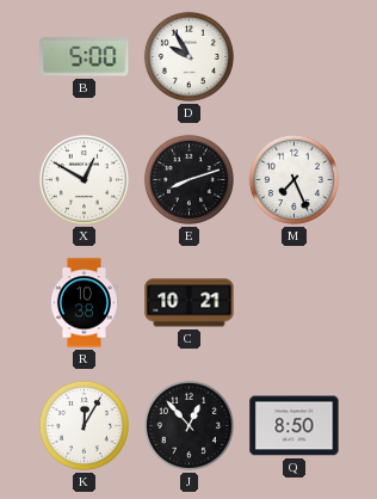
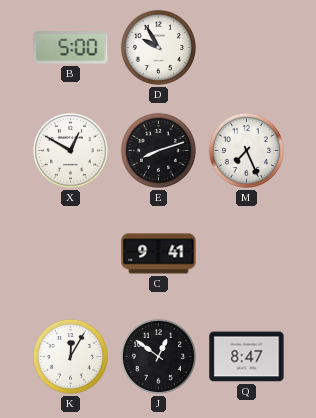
R: 10:38 -> none
C: 10:21 -> 9:41
J: 12:53 -> 12:51
Q: 8:50 -> 8:47
